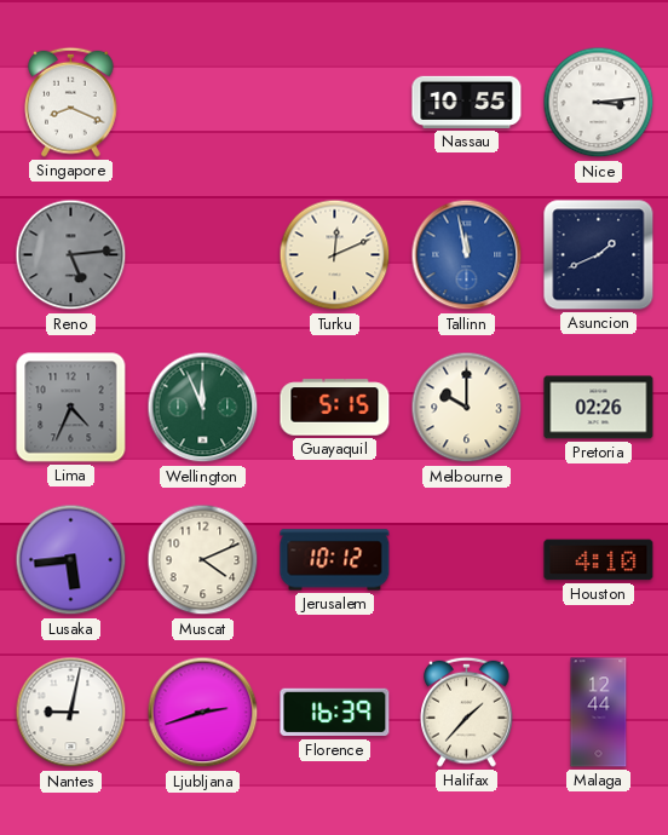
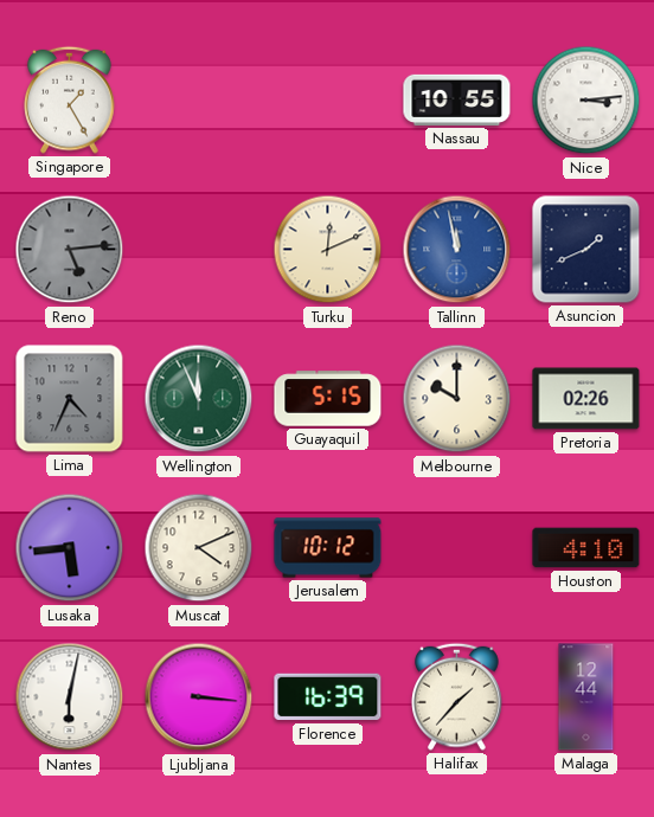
Singapore: 8:19 -> 1:25
Nantes: 9:02 -> 6:02
Ljubljana: 2:42 -> 3:16
